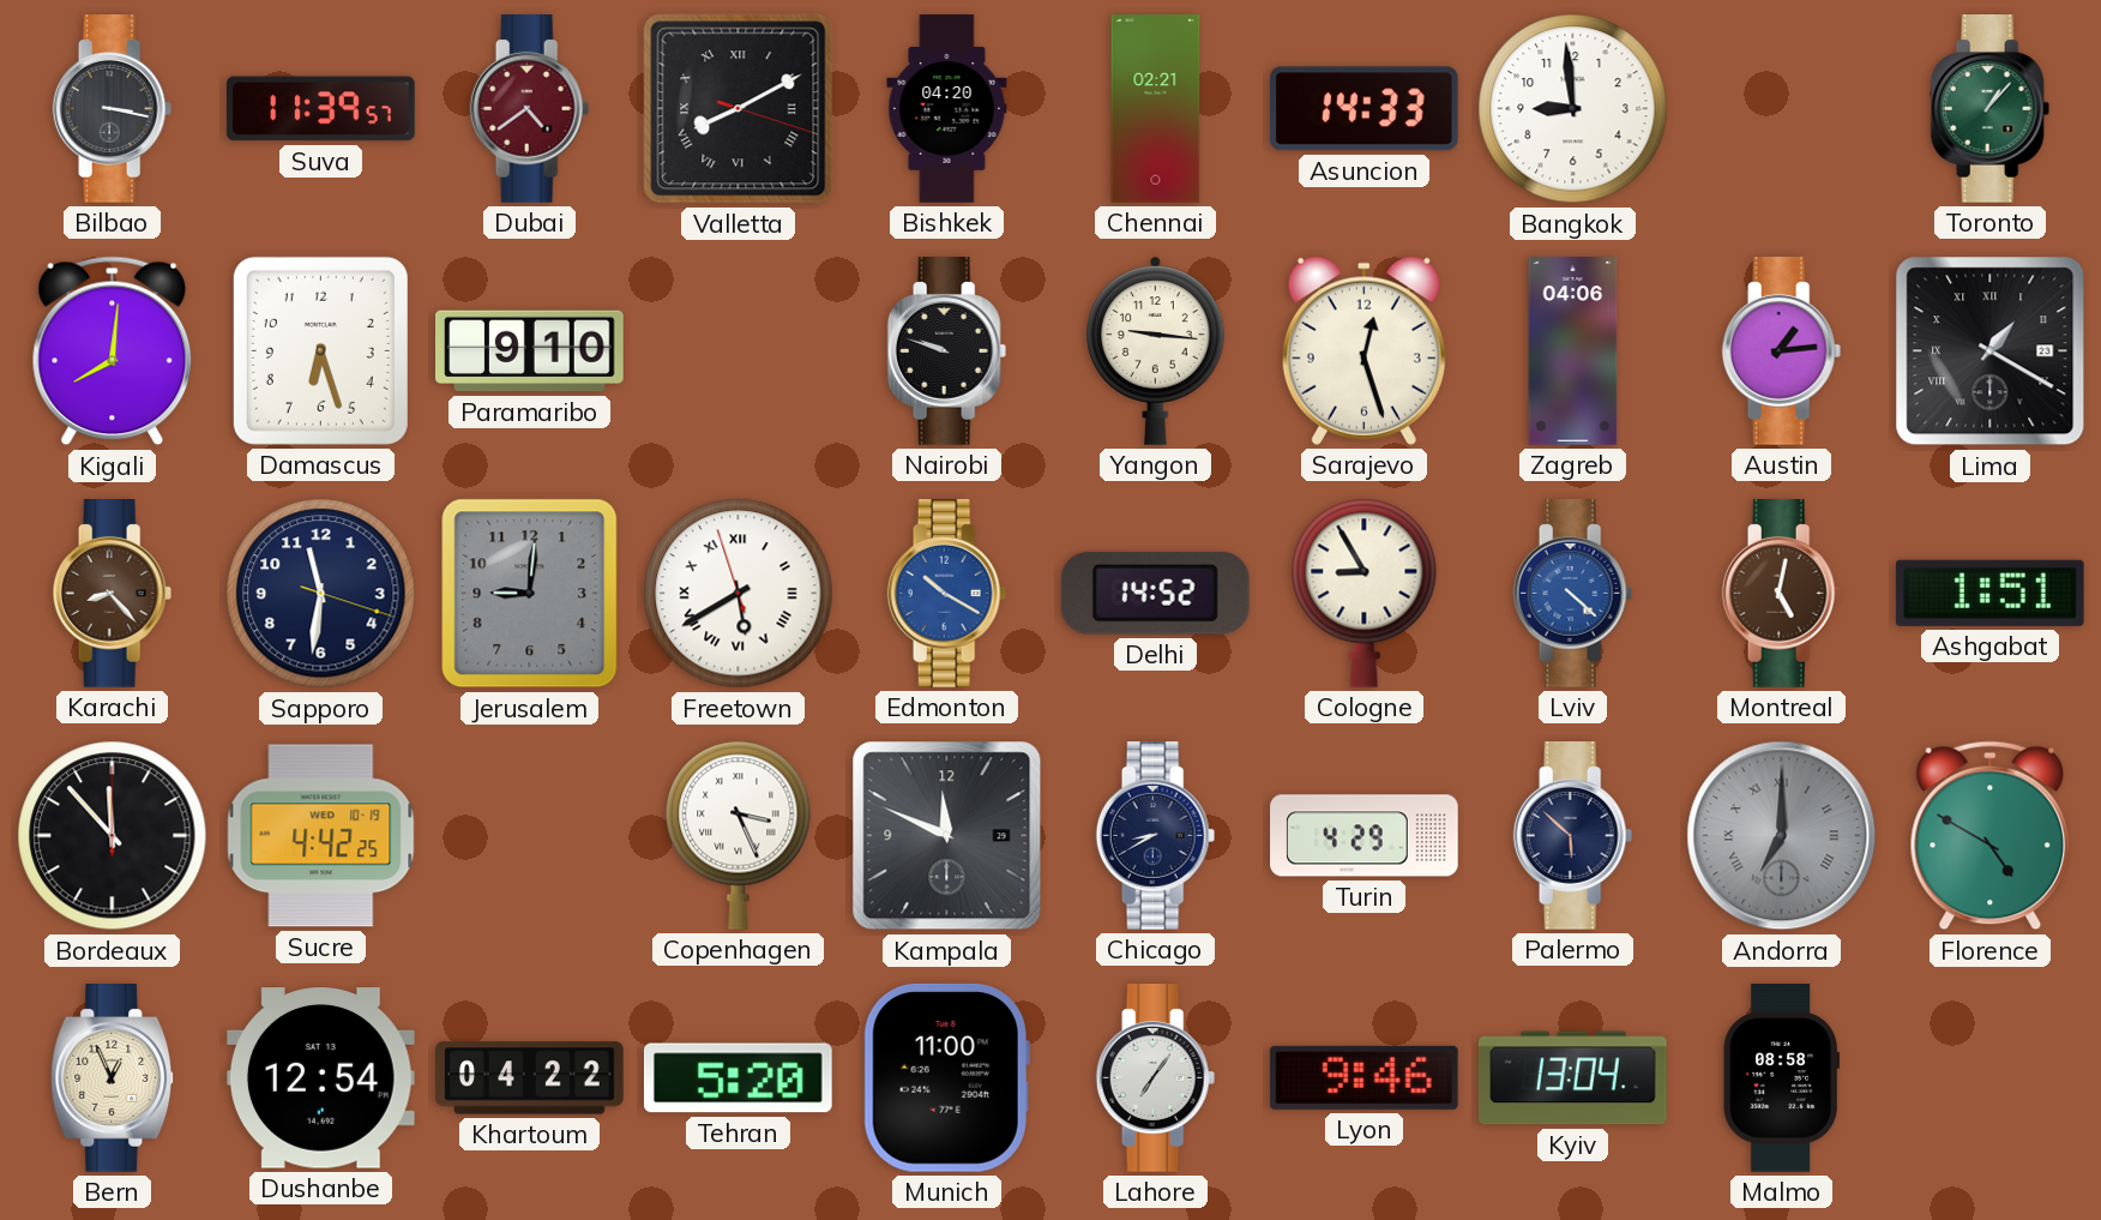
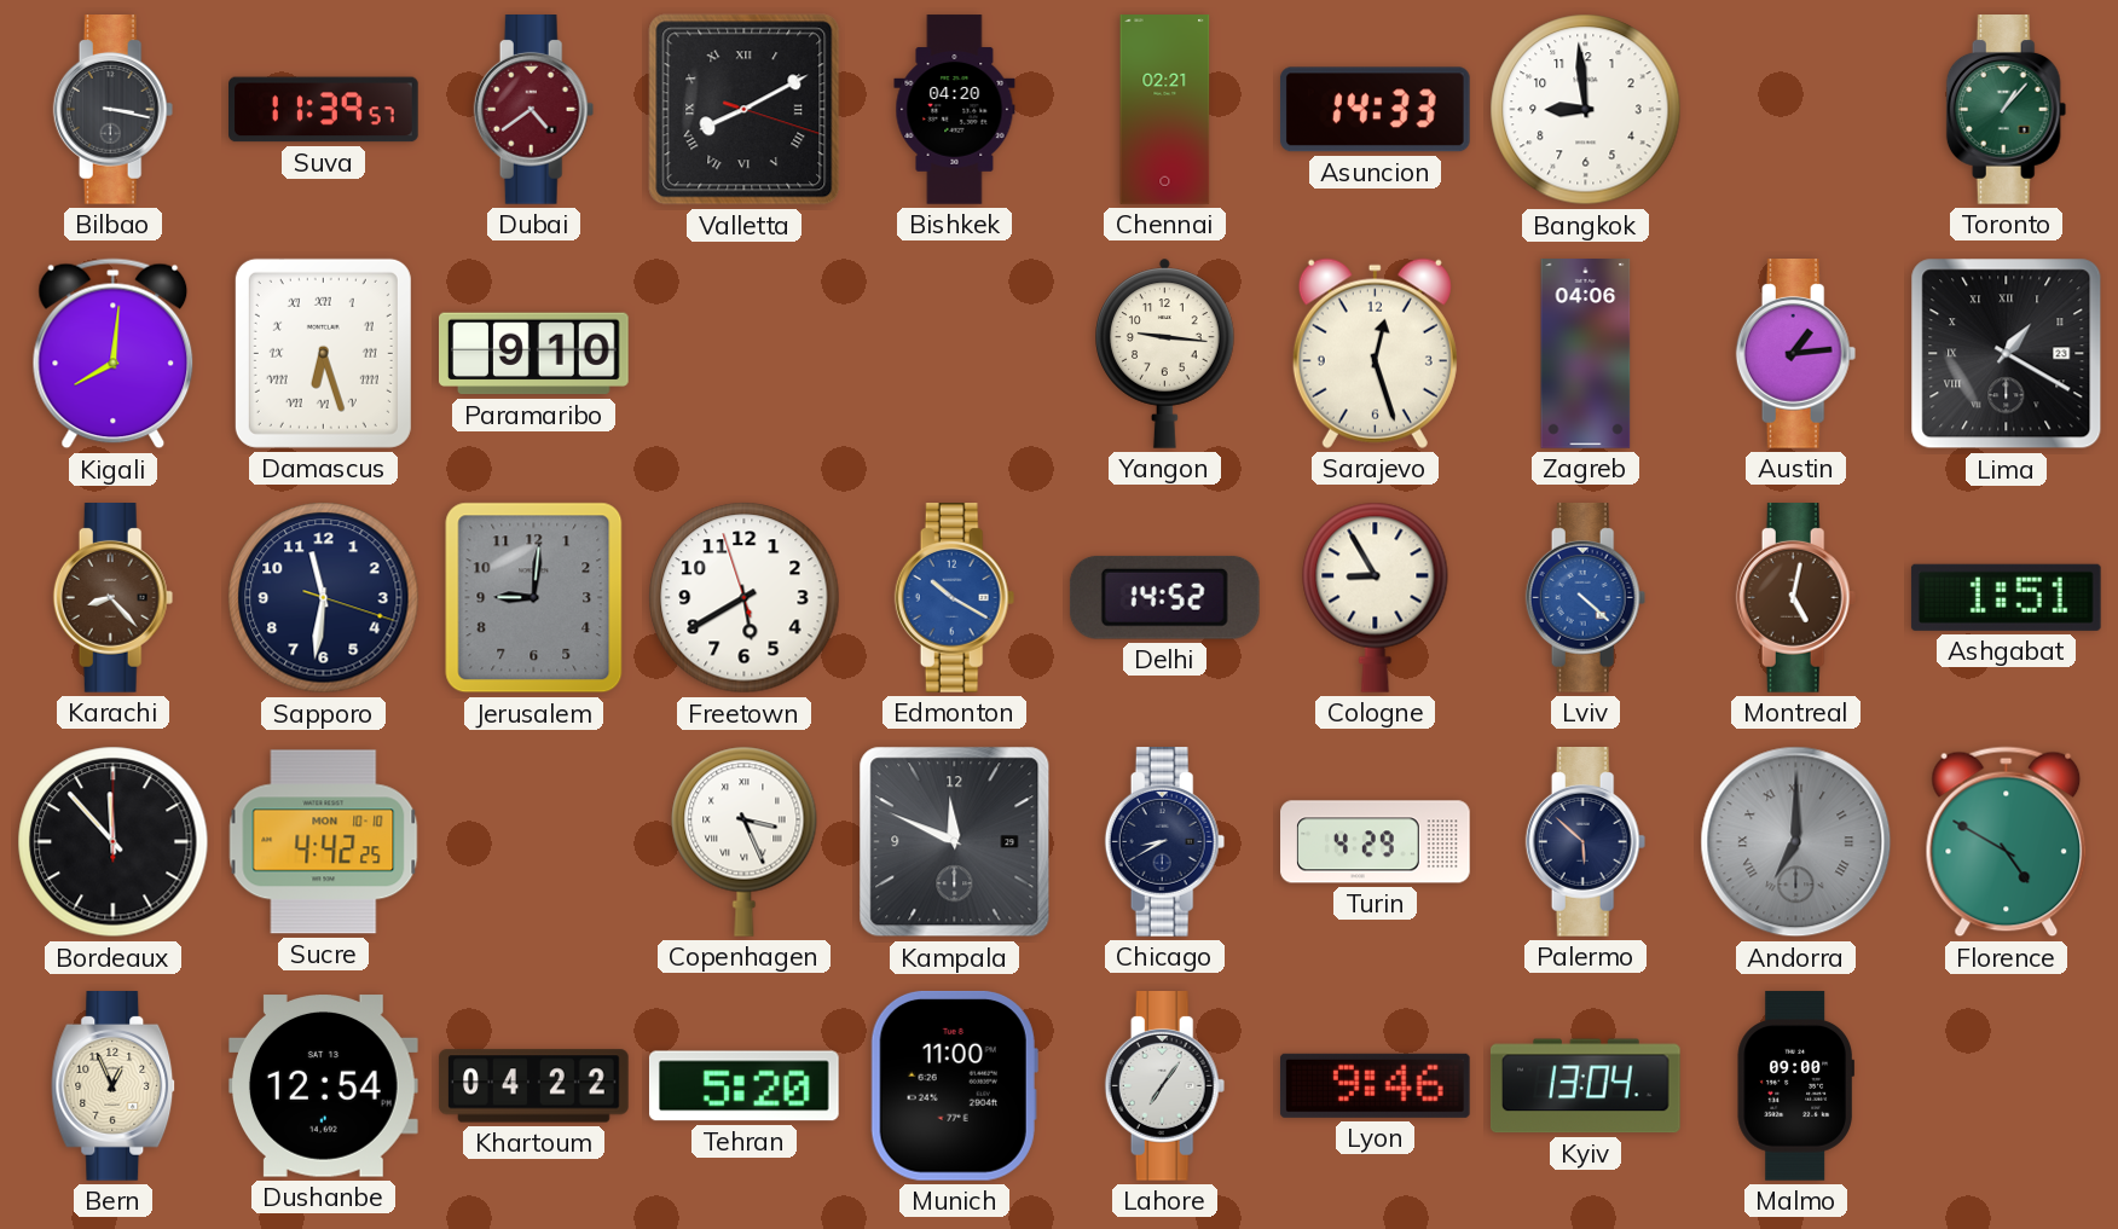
Damascus numerals: Arabic -> Roman
Nairobi: 9:48 -> none
Freetown numerals: Roman -> Arabic
Sucre date: WED 10-19 -> MON 10-10
Malmo: 08:58 -> 09:00
